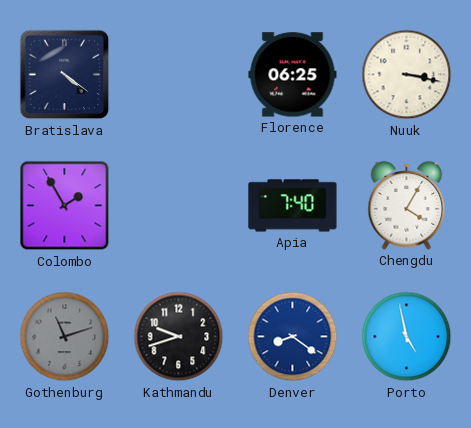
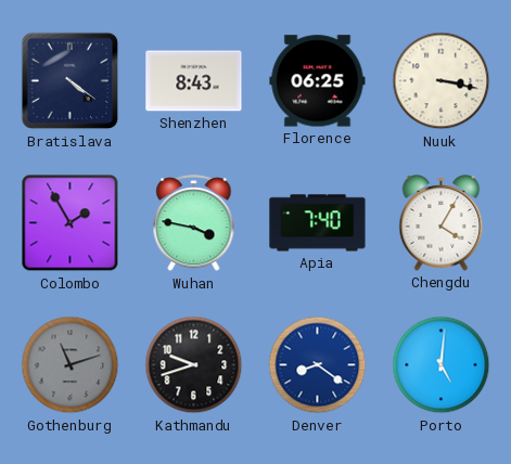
Shenzhen: none -> 8:43
Wuhan: none -> 3:47
Porto: 4:58 -> 5:01
